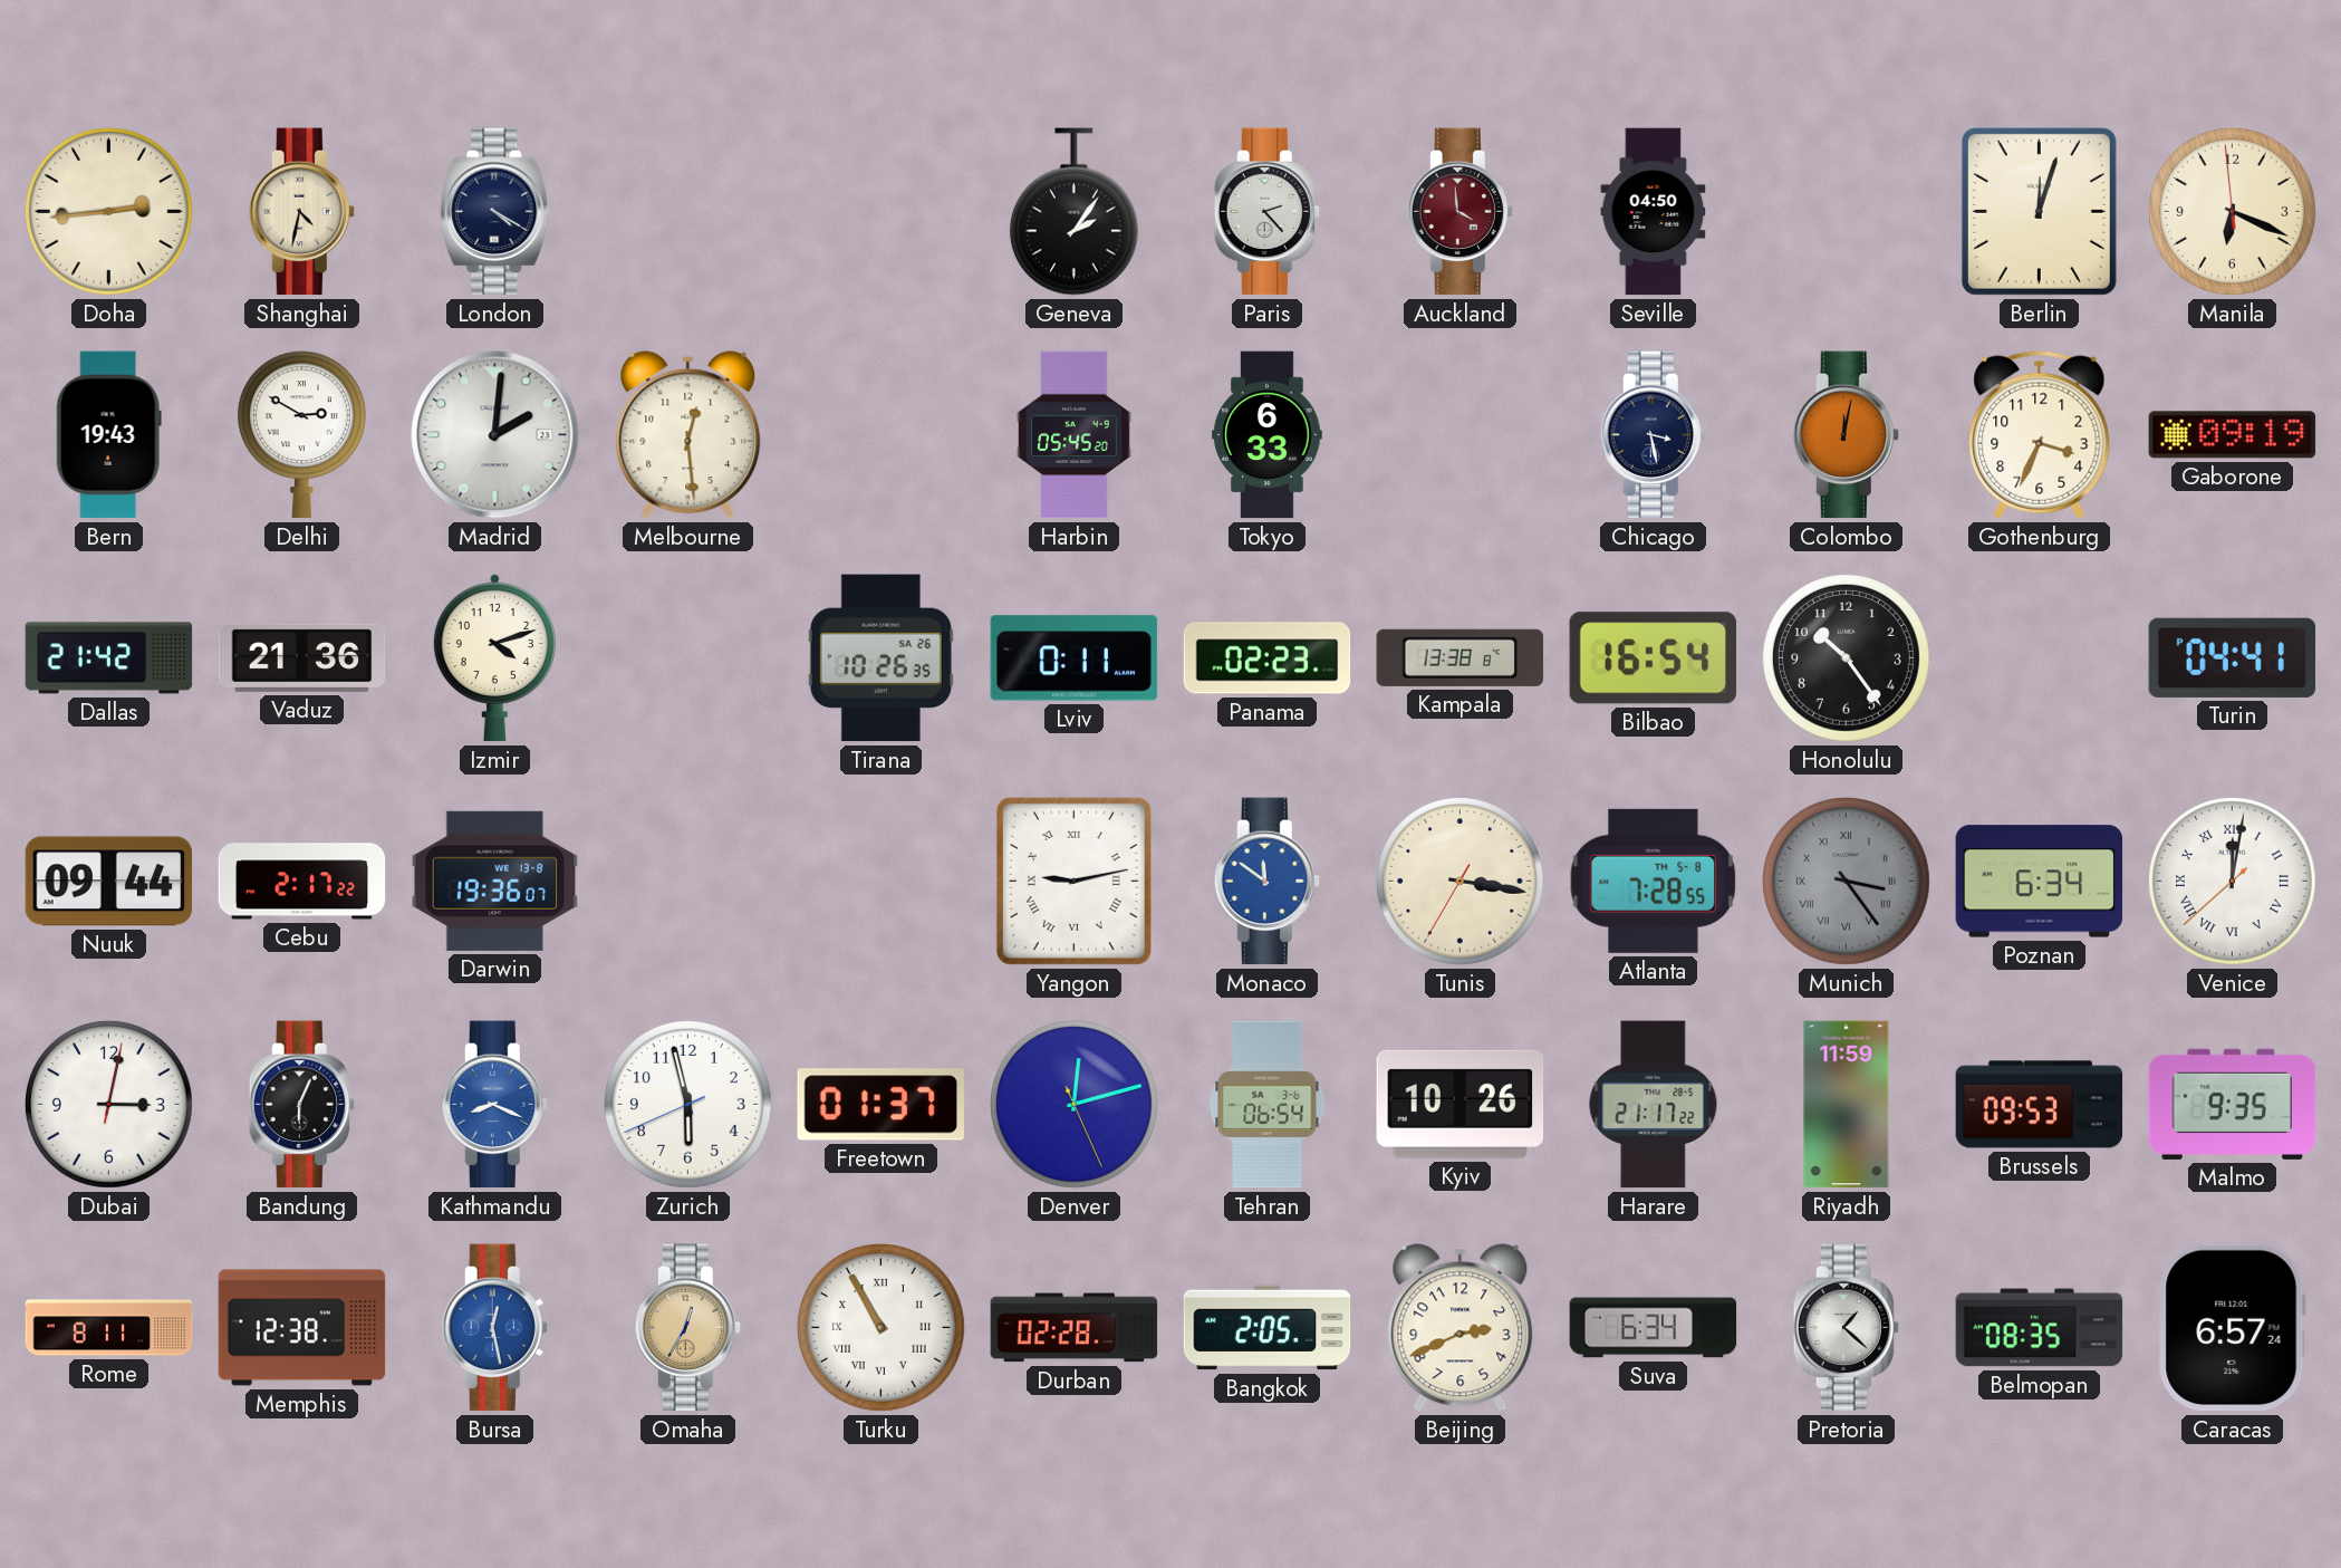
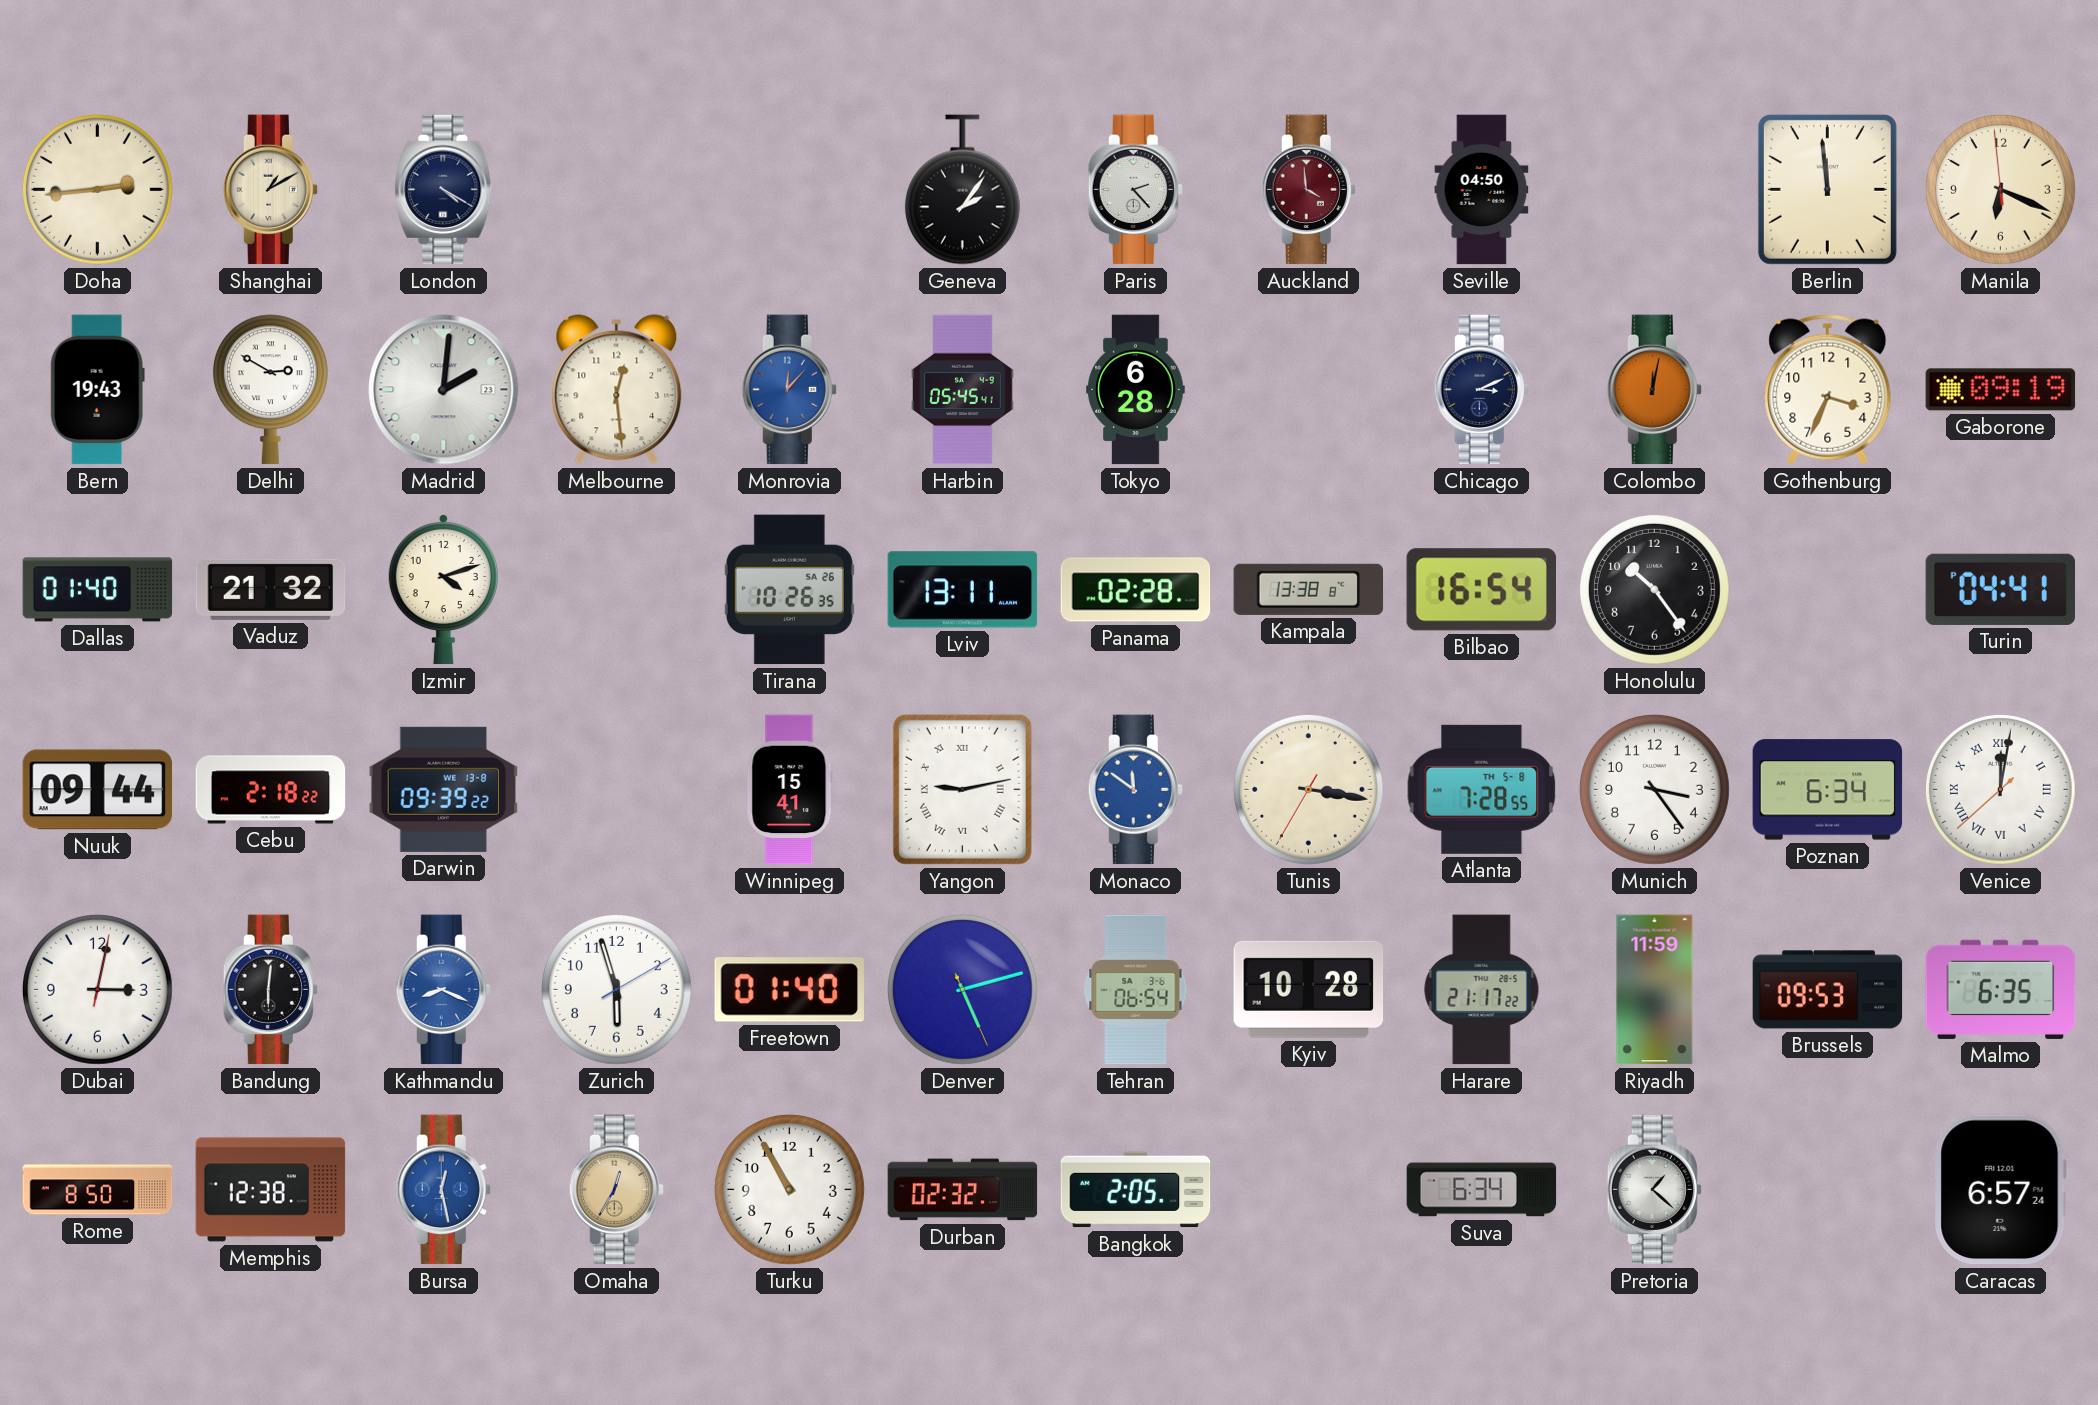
Shanghai: 4:32 -> 1:10
Berlin: 12:03 -> 11:59
Monrovia: none -> 12:07
Harbin: 05:45:20 -> 05:45:41
Tokyo: 6:33 -> 6:28
Chicago: 3:28 -> 3:11
Dallas: 21:42 -> 01:40
Vaduz: 21:36 -> 21:32
Lviv: 0:11 -> 13:11
Panama: 02:23 -> 02:28
Cebu: 2:17 -> 2:18
Darwin: 19:36 -> 09:39
Winnipeg: none -> 15:41
Munich dial: grey -> white
Munich numerals: Roman -> Arabic
Bandung: 6:04 -> 6:01
Zurich: 5:57:41 -> 5:57:10
Freetown: 01:37 -> 01:40
Denver: 12:12 -> 5:12
Kyiv: 10:26 -> 10:28
Malmo: 9:35 -> 6:35
Rome: 8:11 -> 8:50
Turku numerals: Roman -> Arabic
Durban: 02:28 -> 02:32
Beijing: 2:41 -> none
Belmopan: 08:35 -> none
